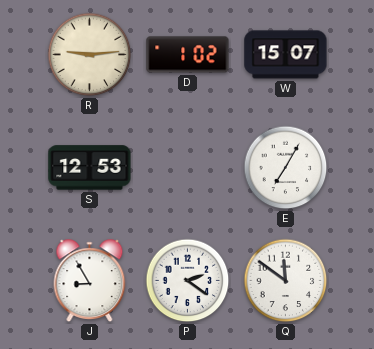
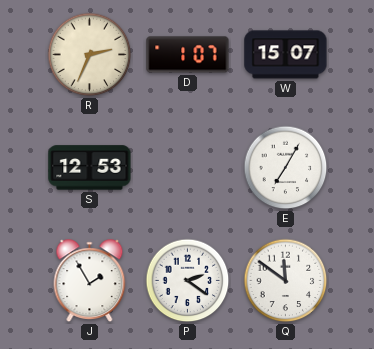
R: 9:14 -> 2:34
D: 1:02 -> 1:07
J: 8:55 -> 1:55
